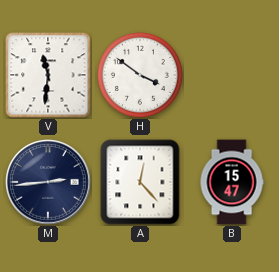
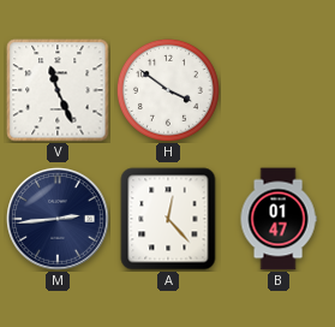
V: 11:31 -> 11:26
B: 15:47 -> 01:47
